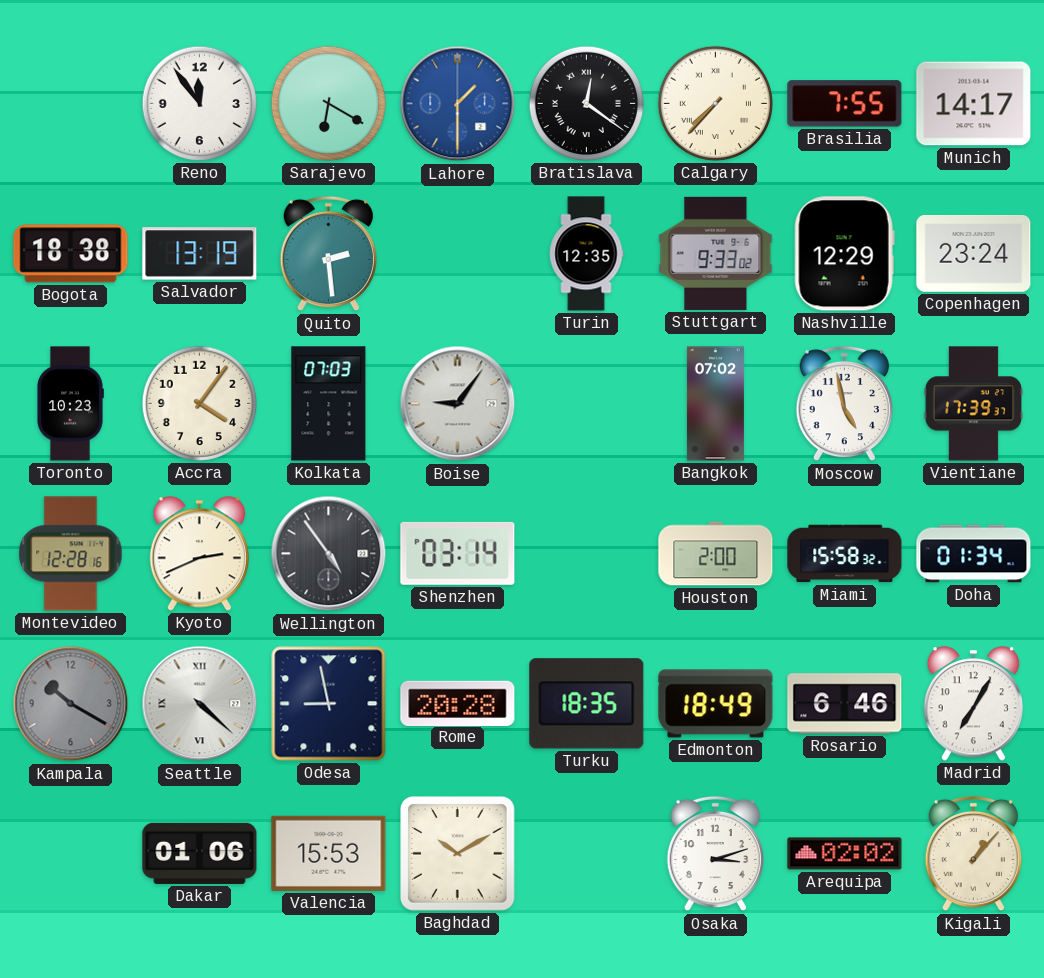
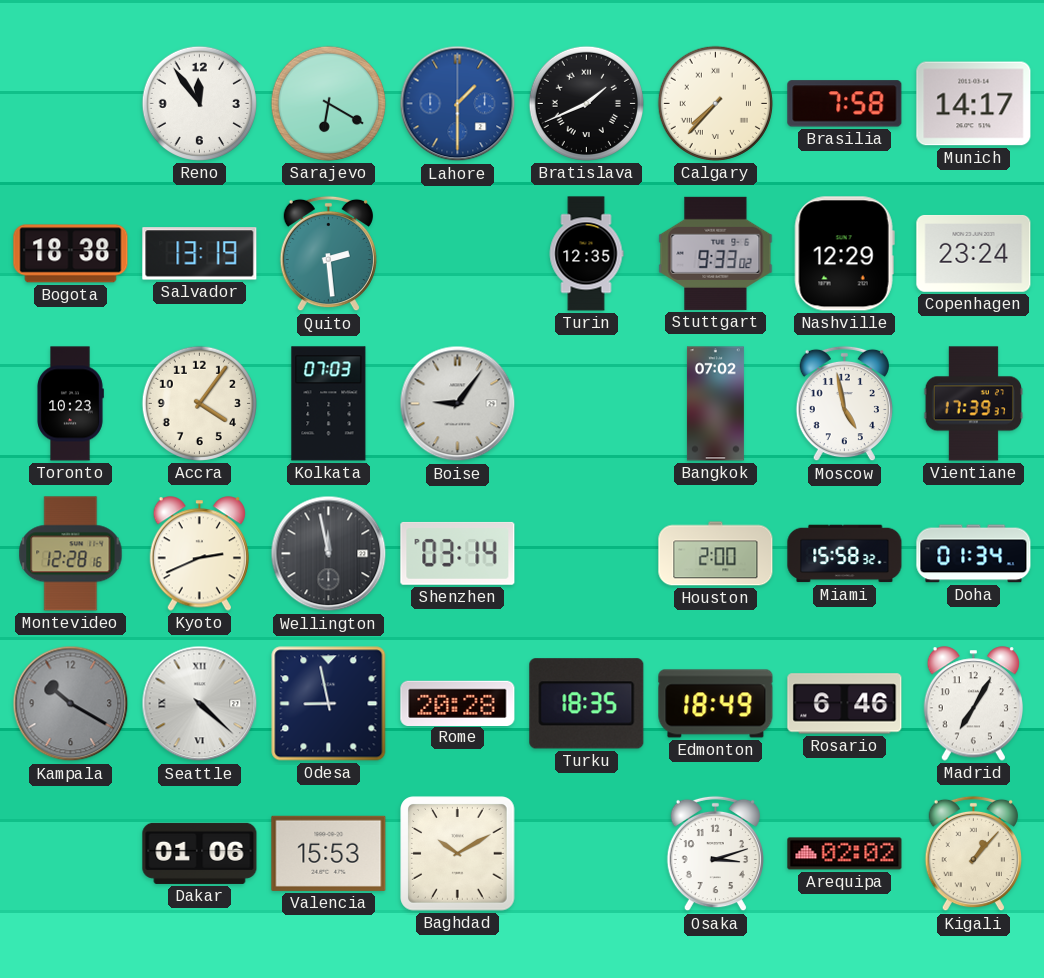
Bratislava: 12:21 -> 1:41
Brasilia: 7:55 -> 7:58
Wellington: 4:54 -> 11:58
